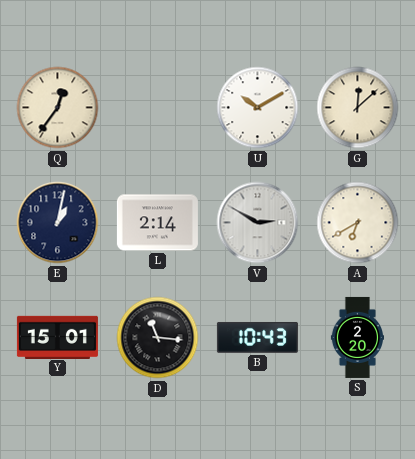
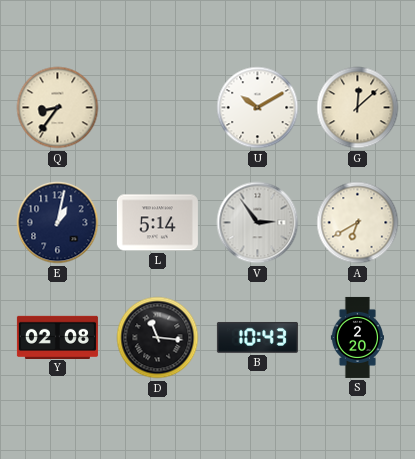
Q: 12:36 -> 8:36
L: 2:14 -> 5:14
V: 2:50 -> 2:54
Y: 15:01 -> 02:08
